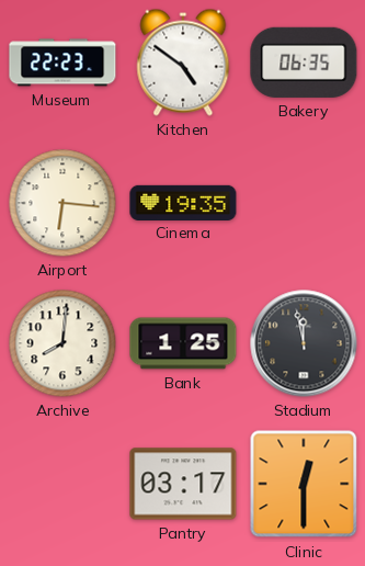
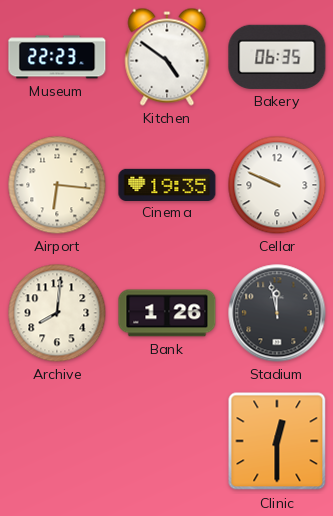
Cellar: none -> 9:49
Bank: 1:25 -> 1:26
Pantry: 03:17 -> none
